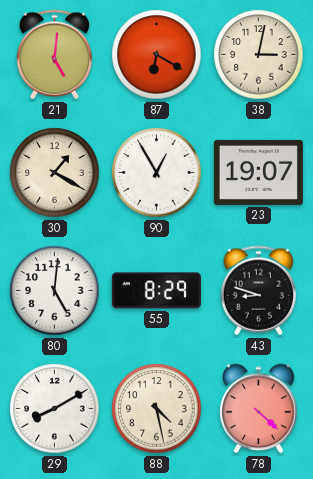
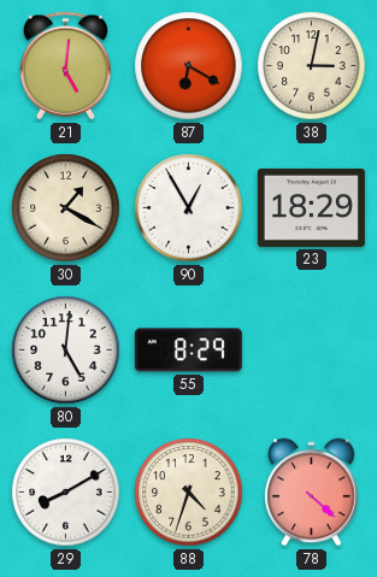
23: 19:07 -> 18:29
43: 8:48 -> none
88: 4:28 -> 4:33
